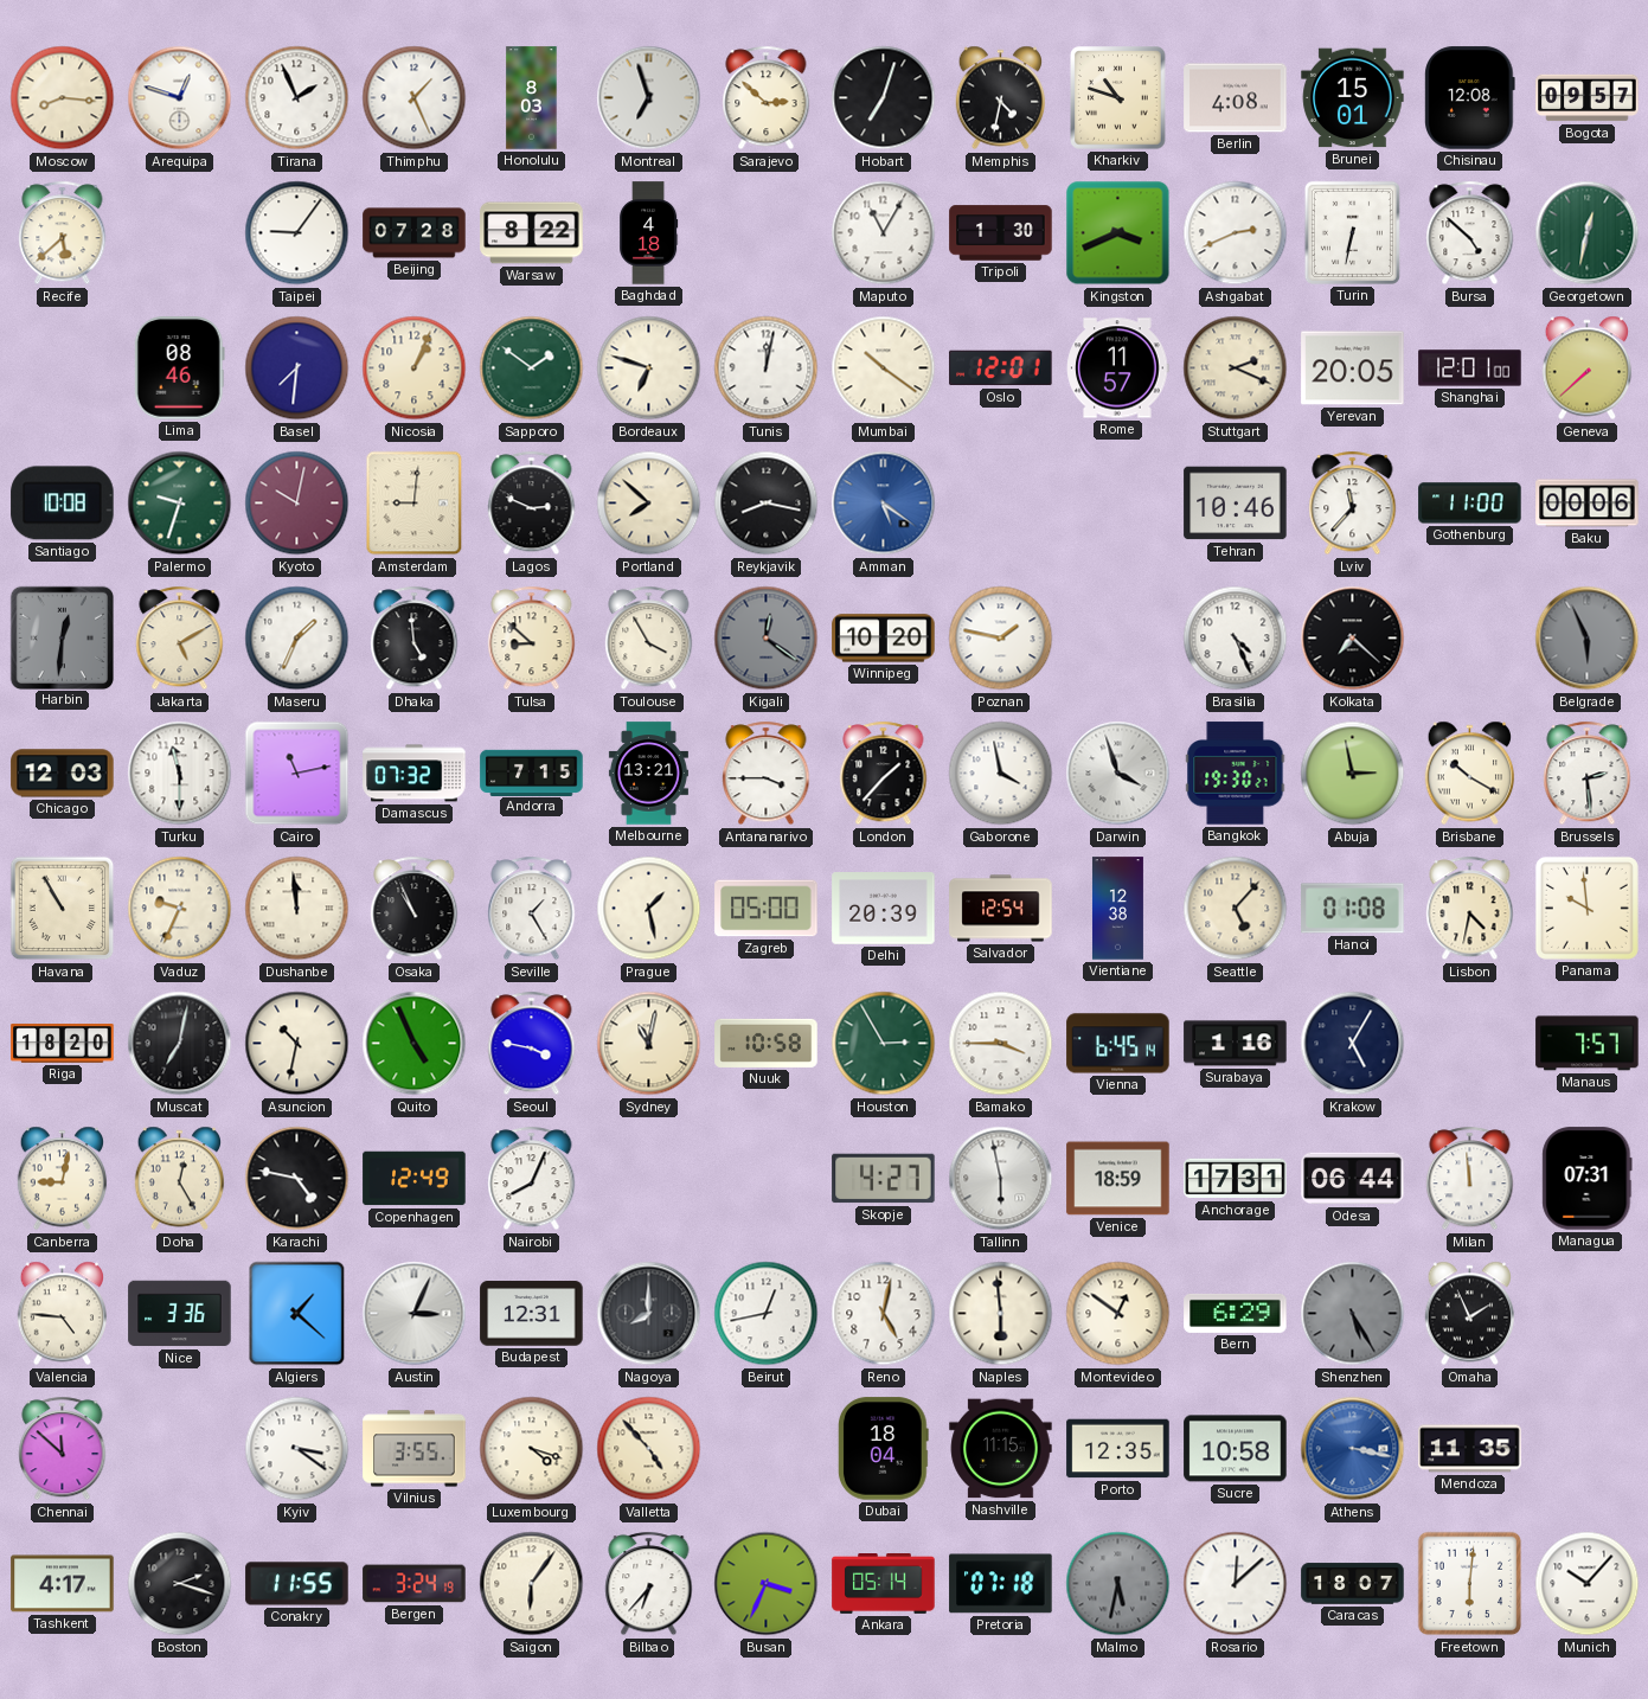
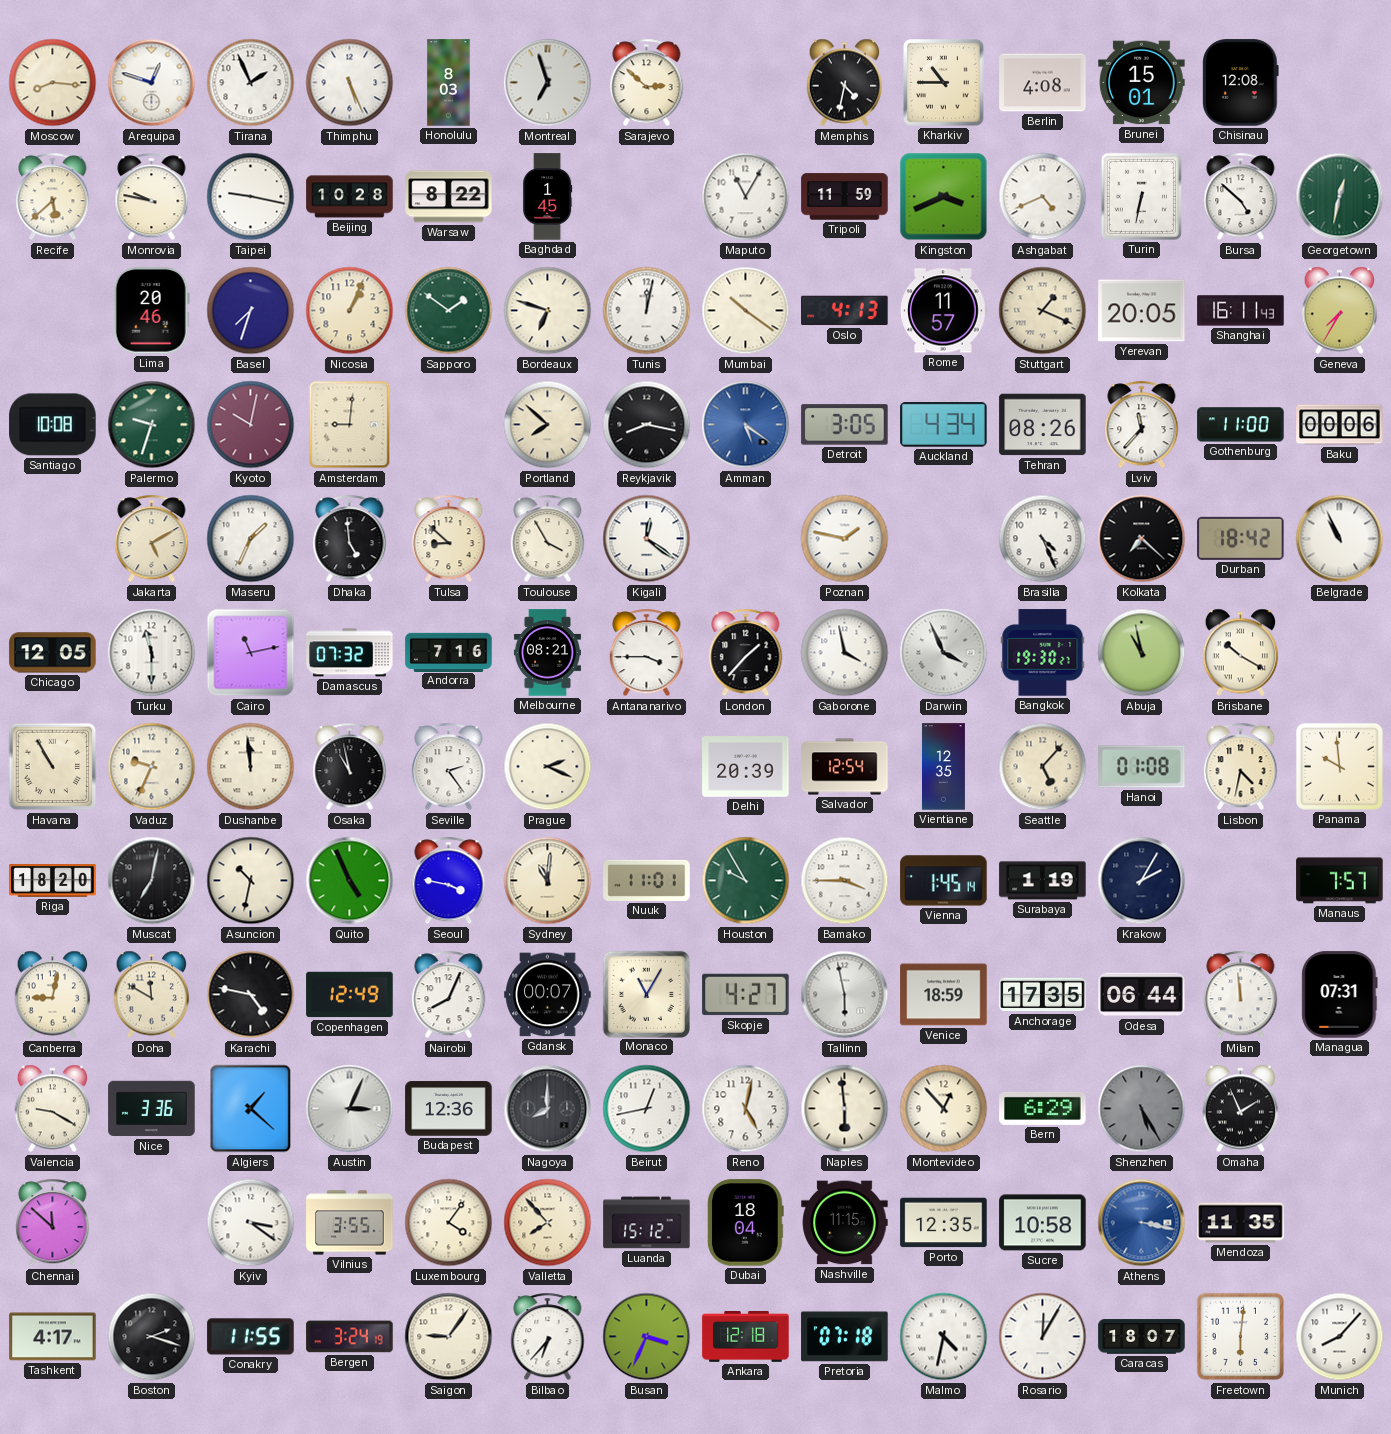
Thimphu: 1:26 -> 5:26
Hobart: 7:03 -> none
Kharkiv: 10:48 -> 10:45
Bogota: 09:57 -> none
Monrovia: none -> 9:47
Taipei: 9:06 -> 9:17
Beijing: 07:28 -> 10:28
Baghdad: 4:18 -> 1:45
Tripoli: 1:30 -> 11:59
Ashgabat: 2:41 -> 4:41
Lima: 08:46 -> 20:46
Basel: 7:31 -> 7:33
Oslo: 12:01 -> 4:13
Stuttgart: 2:19 -> 1:19
Shanghai: 12:01 -> 16:11
Geneva: 7:38 -> 7:35
Lagos: 2:49 -> none
Detroit: none -> 3:05
Auckland: none -> 4:34
Tehran: 10:46 -> 08:26
Harbin: 12:31 -> none
Kigali dial: grey -> white
Winnipeg: 10:20 -> none
Durban: none -> 18:42
Belgrade: 5:56 -> 10:56
Belgrade dial: grey -> white
Chicago: 12:03 -> 12:05
Andorra: 7:15 -> 7:16
Melbourne: 13:21 -> 08:21
Darwin: 3:57 -> 3:56
Abuja: 2:58 -> 10:58
Brussels: 2:29 -> none
Osaka: 10:56 -> 10:58
Seville: 1:25 -> 2:24
Prague: 1:28 -> 2:19
Zagreb: 05:00 -> none
Vientiane: 12:38 -> 12:35
Sydney: 11:02 -> 11:01
Nuuk: 10:58 -> 11:01
Houston: 2:55 -> 9:55
Vienna: 6:45 -> 1:45
Surabaya: 1:16 -> 1:19
Krakow: 5:05 -> 2:05
Doha: 12:25 -> 11:50
Gdansk: none -> 00:07
Monaco: none -> 11:05
Anchorage: 17:31 -> 17:35
Valencia: 4:46 -> 9:20
Budapest: 12:31 -> 12:36
Montevideo: 12:51 -> 12:53
Luxembourg: 4:18 -> 4:06
Valletta: 4:53 -> 7:53
Luanda: none -> 15:12
Saigon: 6:06 -> 9:06
Ankara: 05:14 -> 12:18
Malmo: 5:32 -> 4:32
Malmo dial: grey -> white
Rosario: 12:08 -> 12:05
Munich: 10:07 -> 8:07
